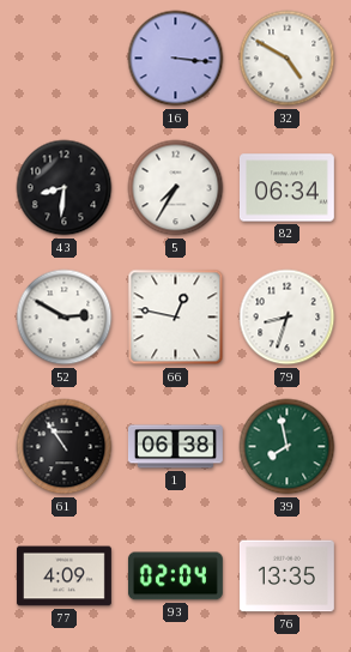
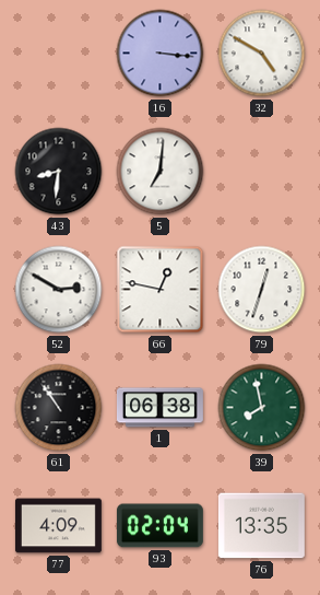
5: 7:35 -> 7:01
82: 06:34 -> none
79: 8:33 -> 12:33
